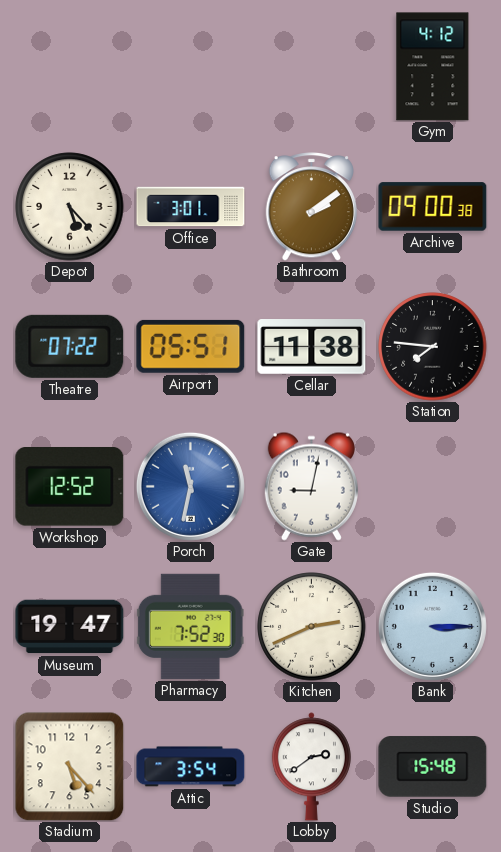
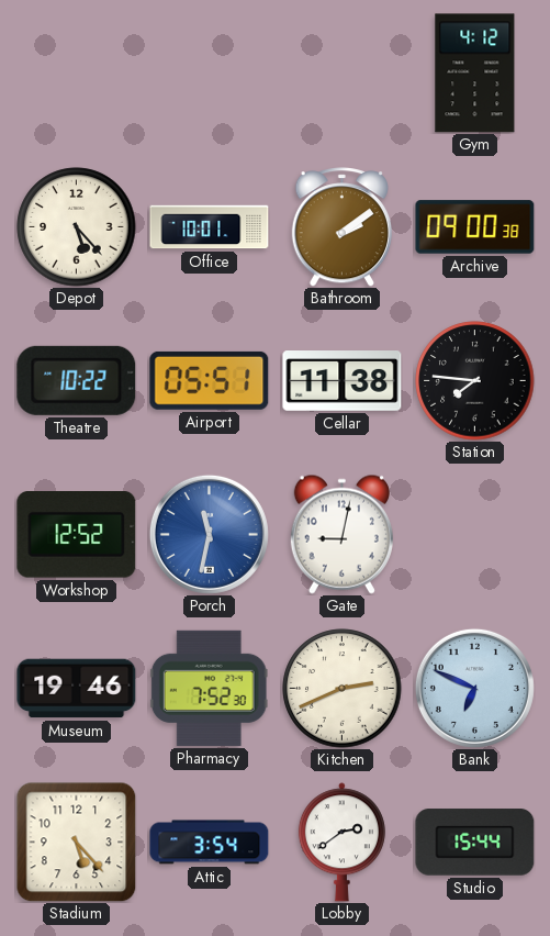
Office: 3:01 -> 10:01
Theatre: 07:22 -> 10:22
Museum: 19:47 -> 19:46
Bank: 3:15 -> 6:49
Studio: 15:48 -> 15:44
